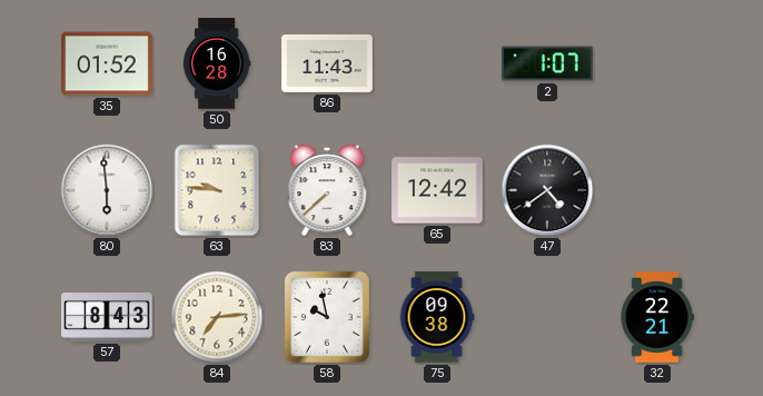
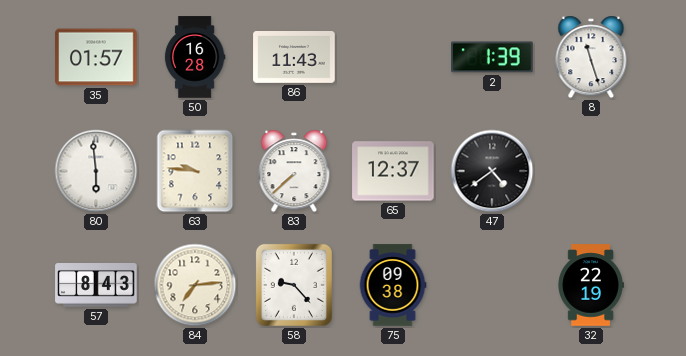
35: 01:52 -> 01:57
2: 1:07 -> 1:39
8: none -> 11:27
65: 12:42 -> 12:37
58: 9:58 -> 9:23
32: 22:21 -> 22:19
